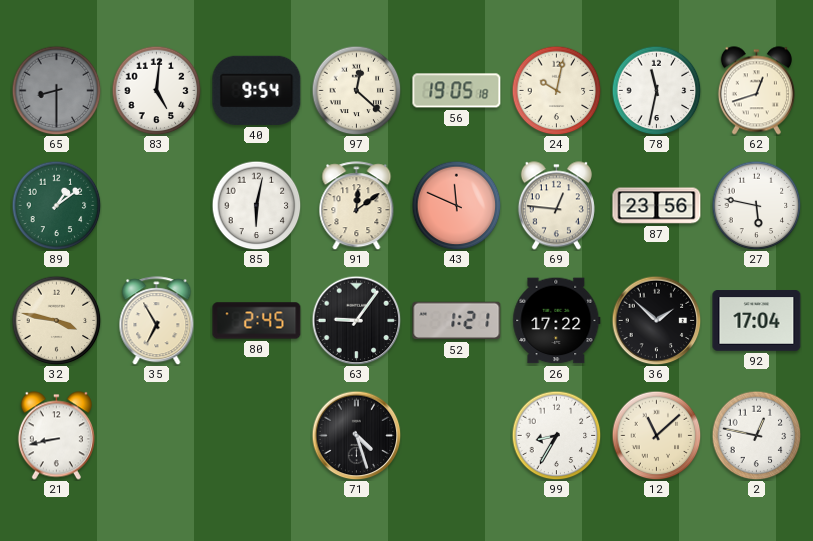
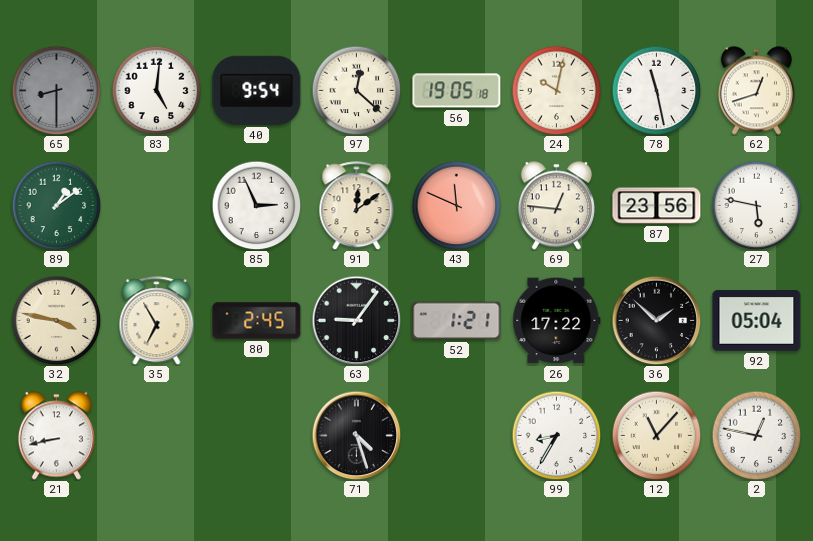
78: 11:32 -> 11:28
85: 6:02 -> 2:56
92: 17:04 -> 05:04
12: 11:08 -> 11:07
